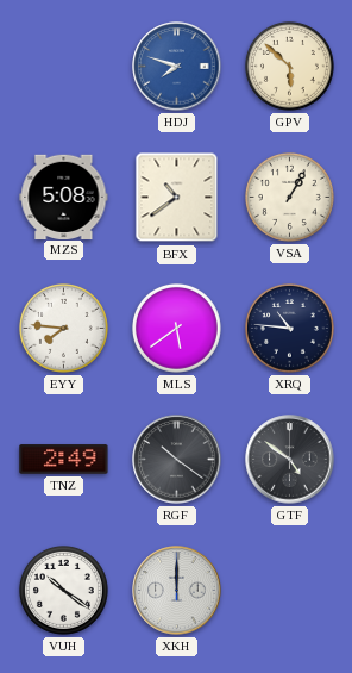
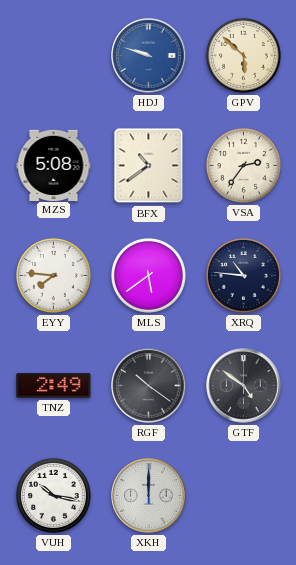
HDJ: 7:48 -> 9:48
VSA: 1:05 -> 2:36
VUH: 10:21 -> 10:17
